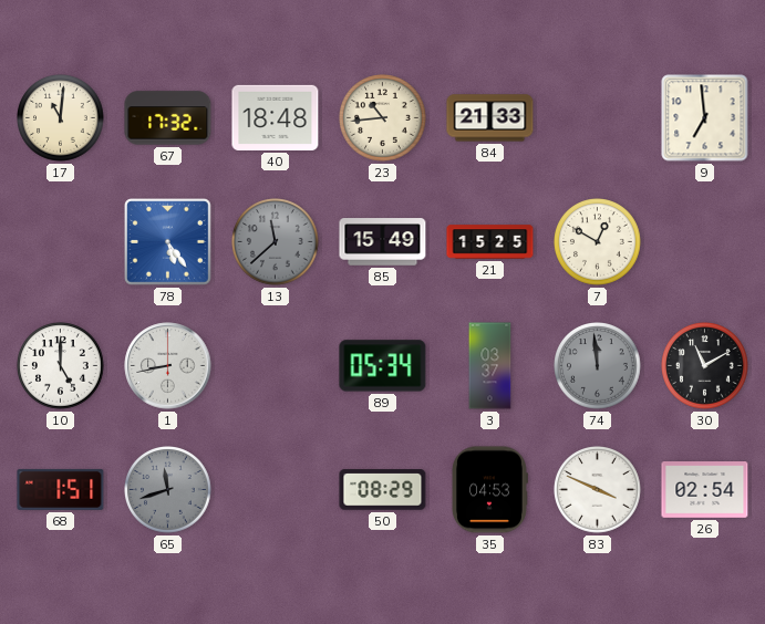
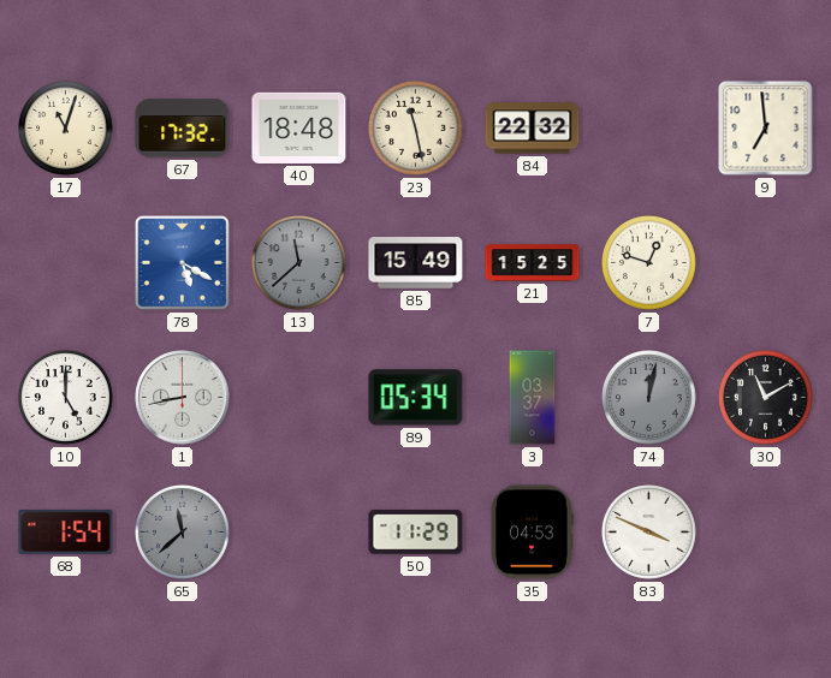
17: 11:01 -> 11:03
23: 10:44 -> 11:28
84: 21:33 -> 22:32
78: 5:24 -> 5:20
7: 12:50 -> 12:48
74: 11:59 -> 12:02
68: 1:51 -> 1:54
65: 11:42 -> 11:38
50: 08:29 -> 11:29
26: 02:54 -> none
